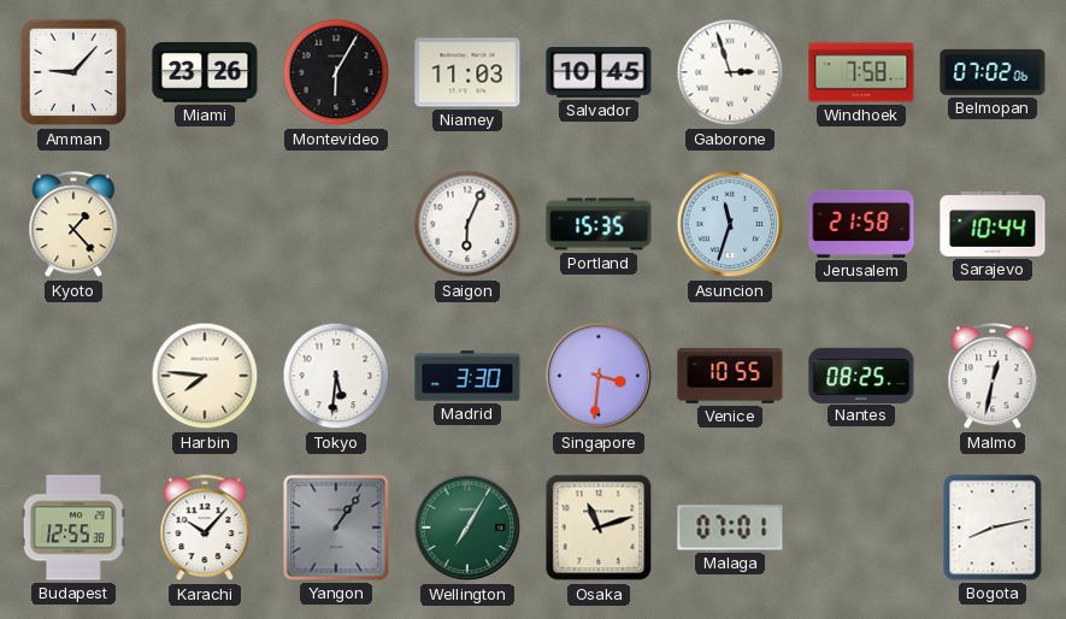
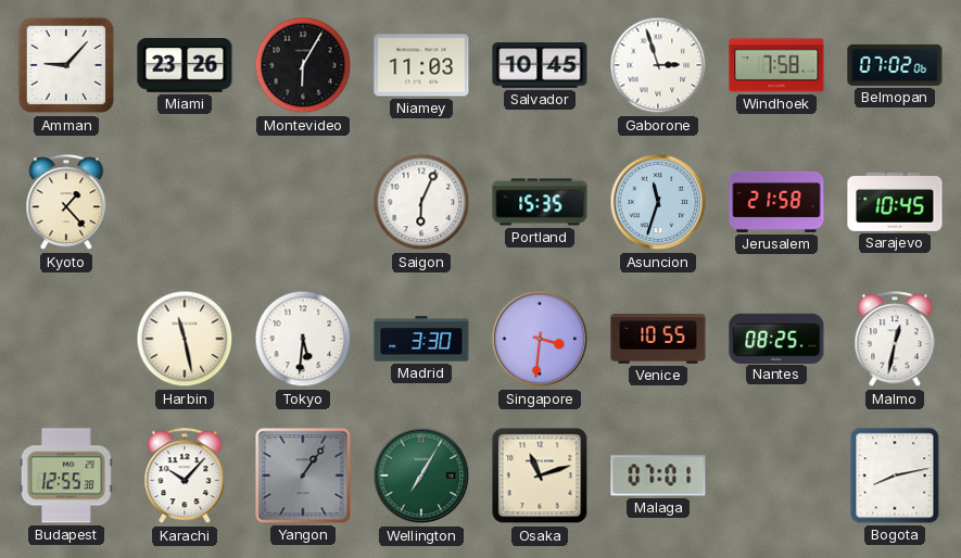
Sarajevo: 10:44 -> 10:45
Harbin: 7:46 -> 11:28
